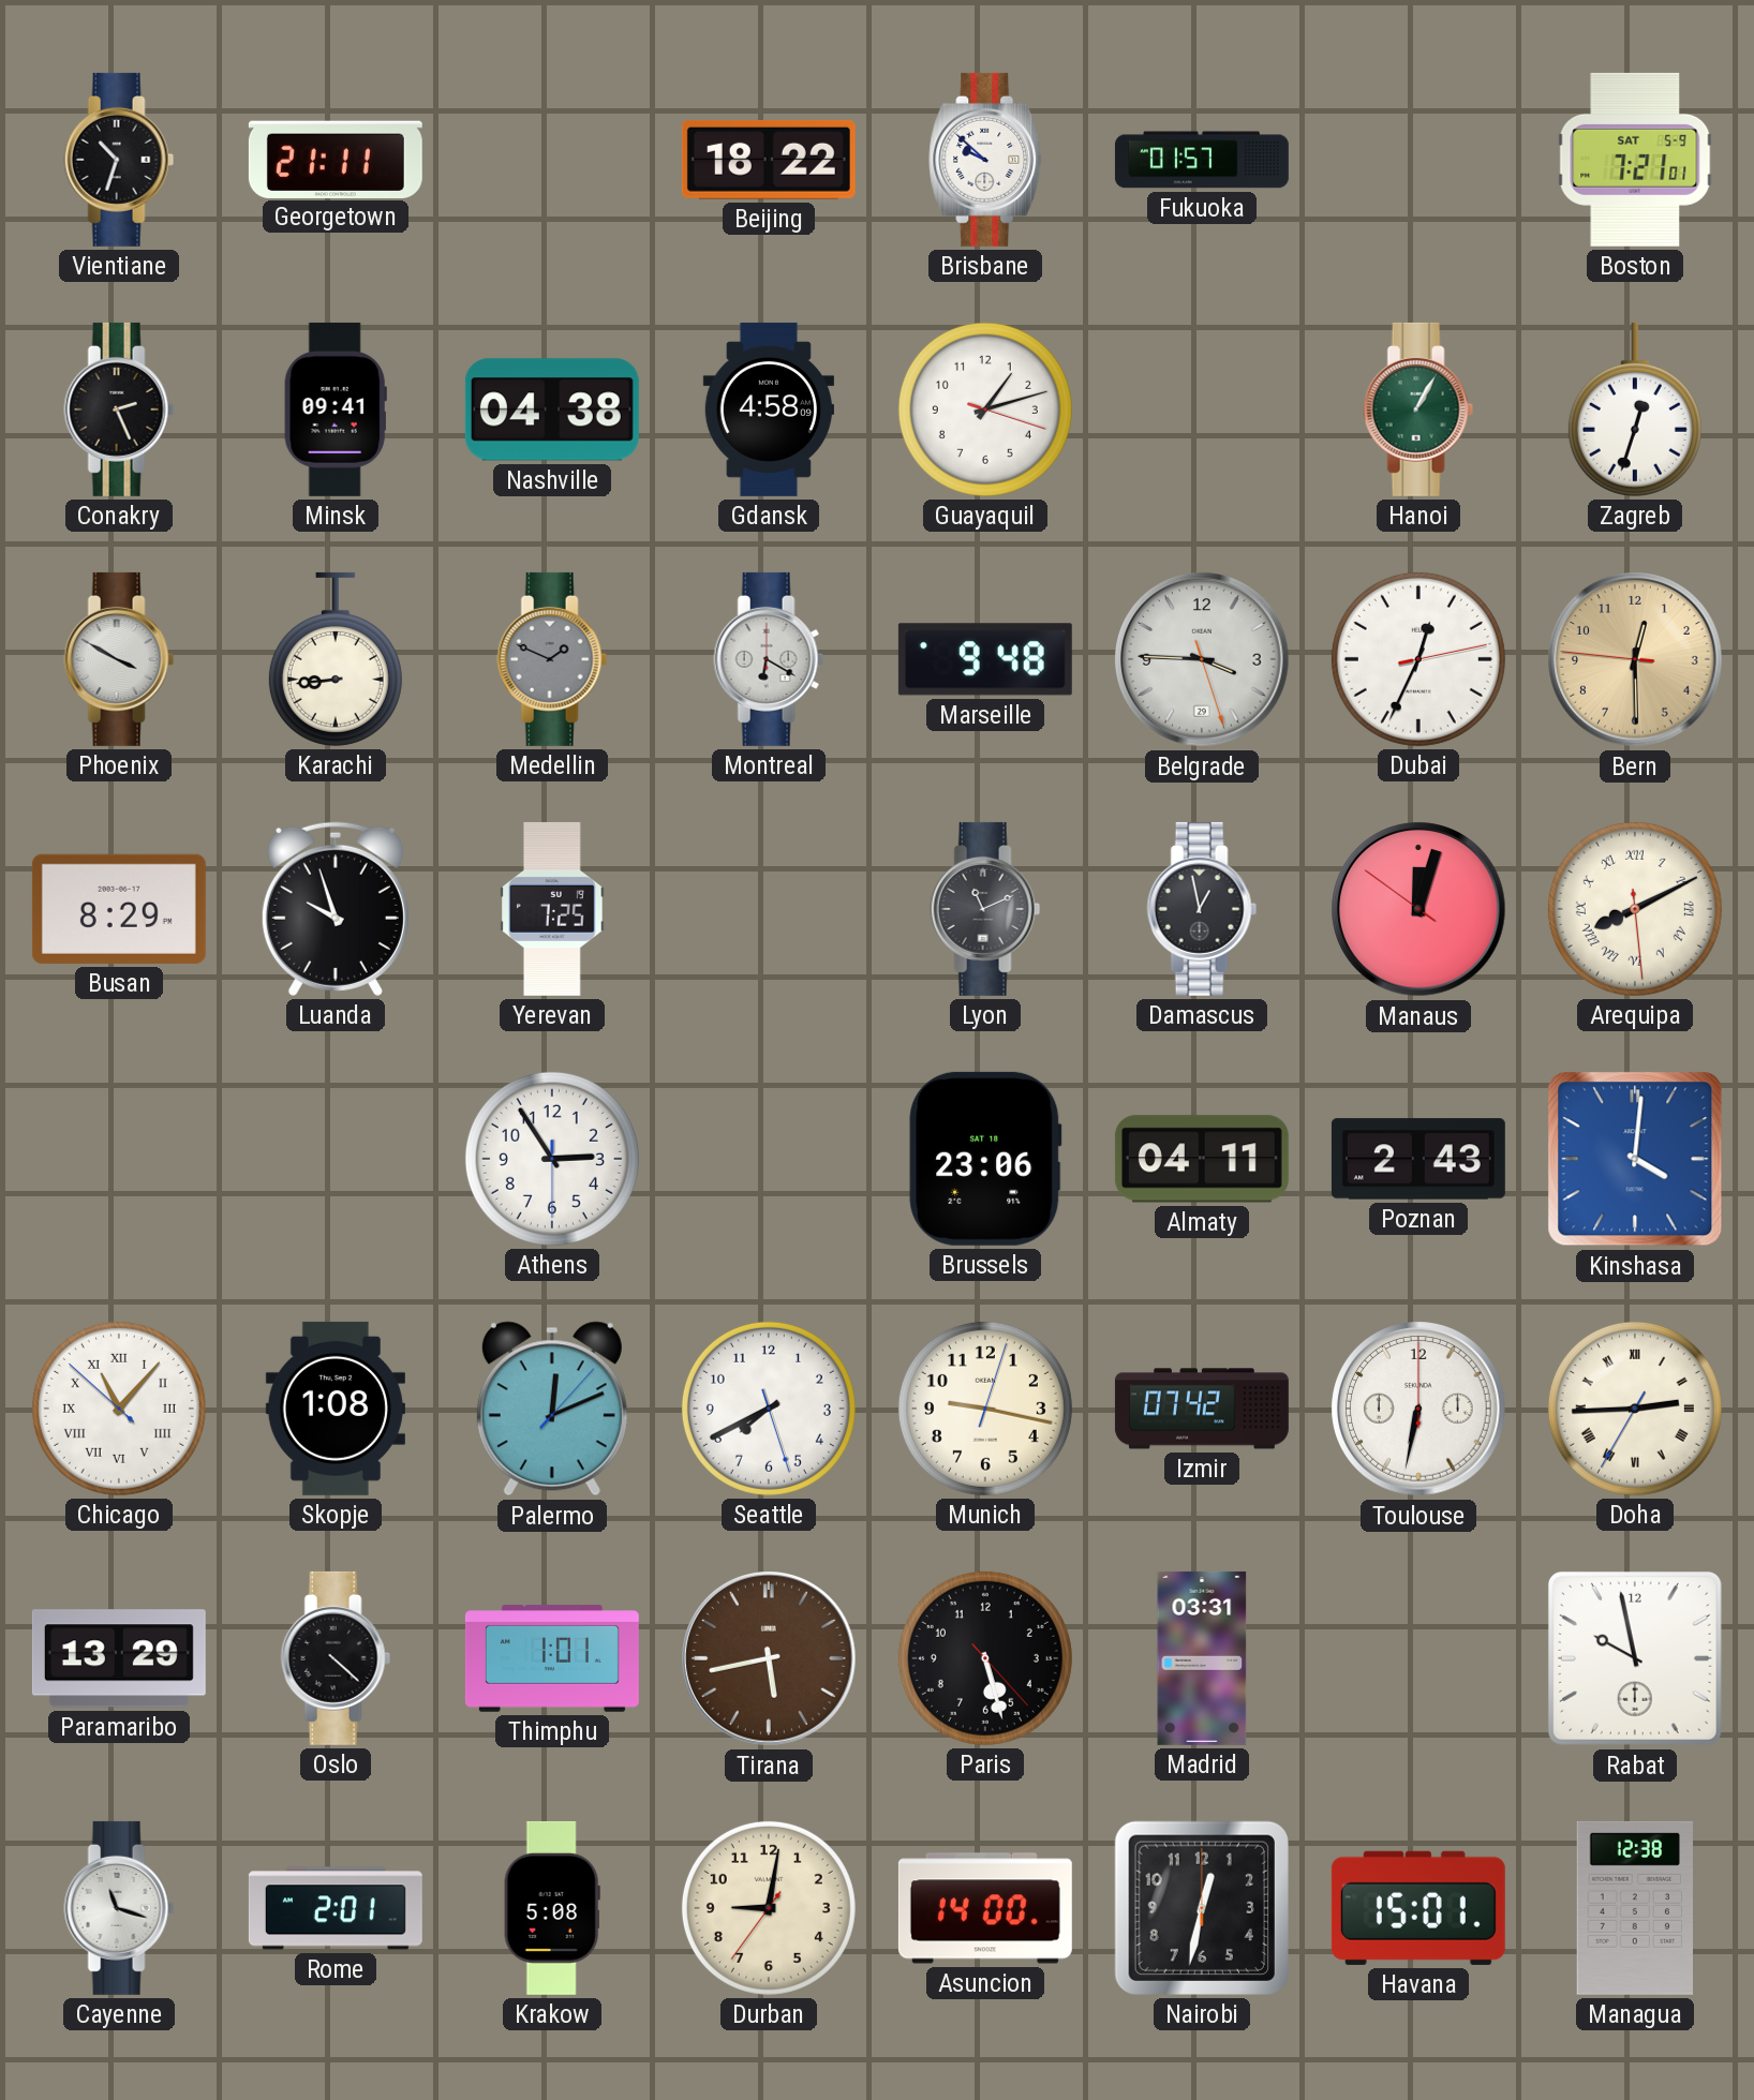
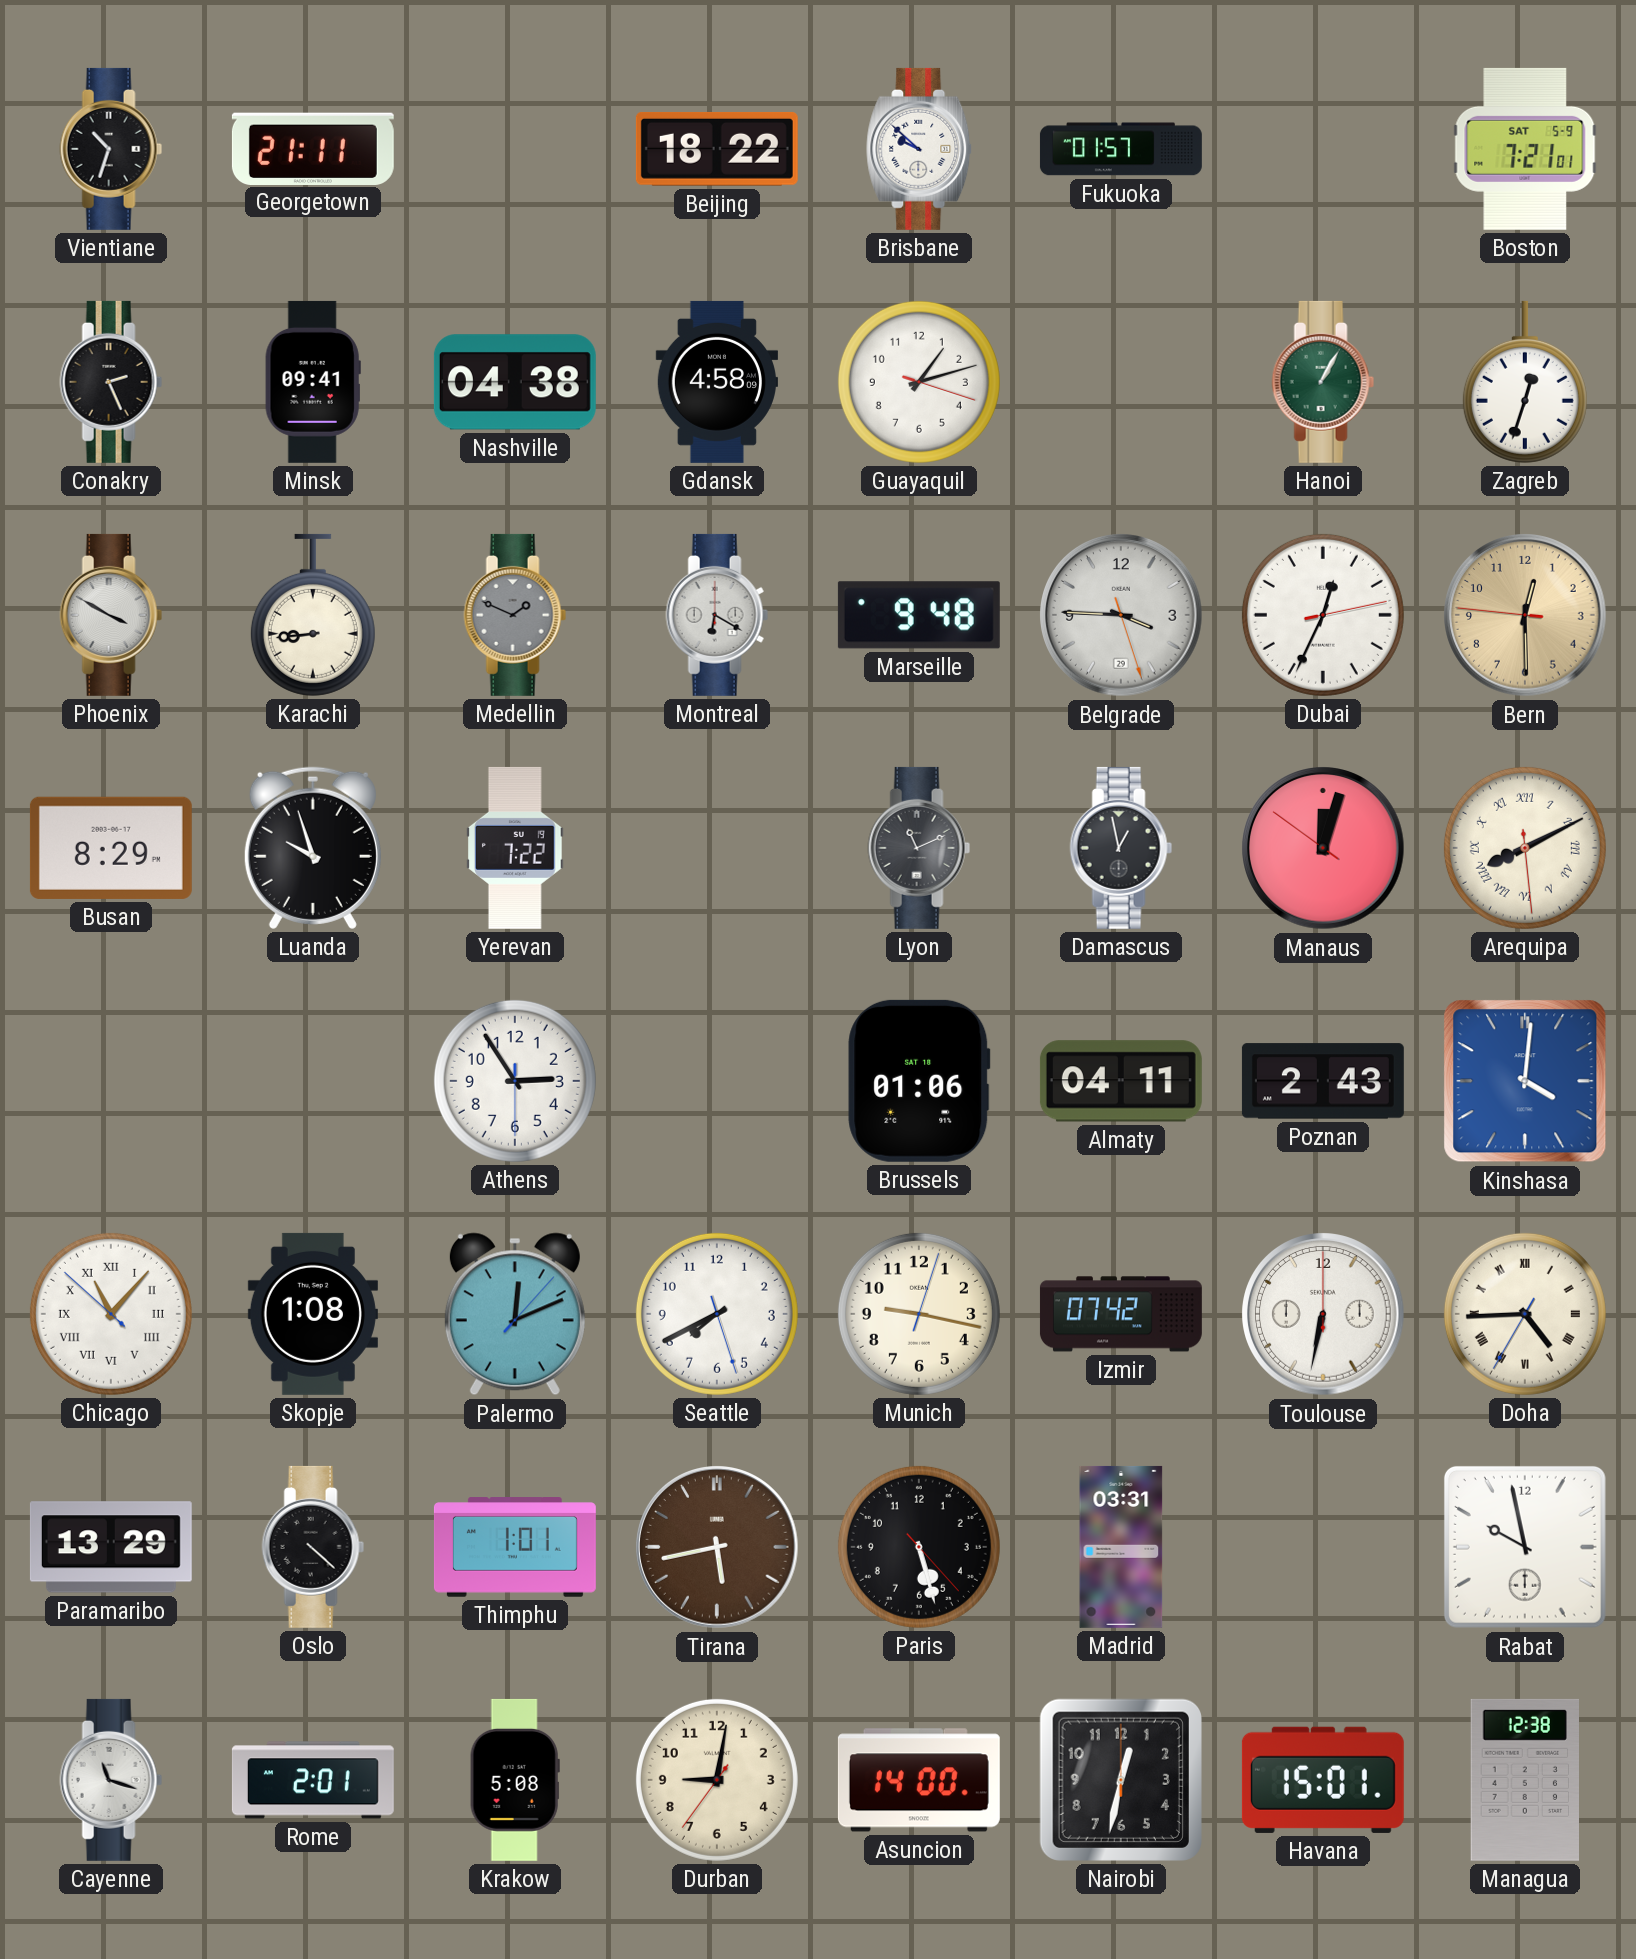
Yerevan: 7:25 -> 7:22
Brussels: 23:06 -> 01:06
Doha: 2:44 -> 4:44
